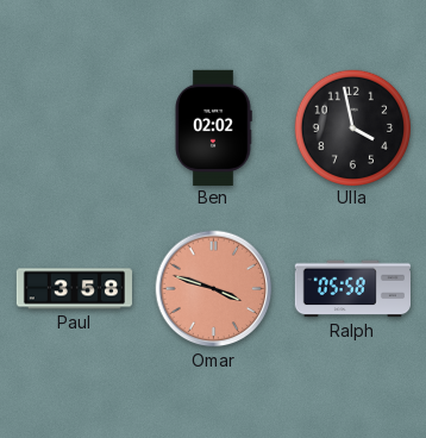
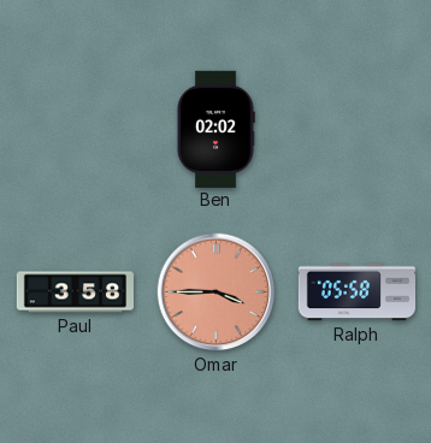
Ulla: 3:58 -> none
Omar: 3:48 -> 3:45
